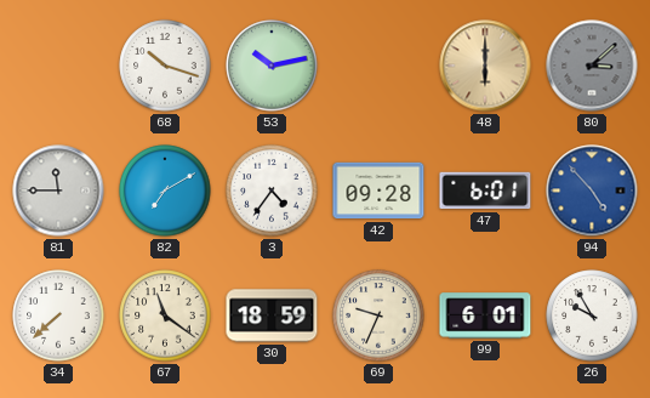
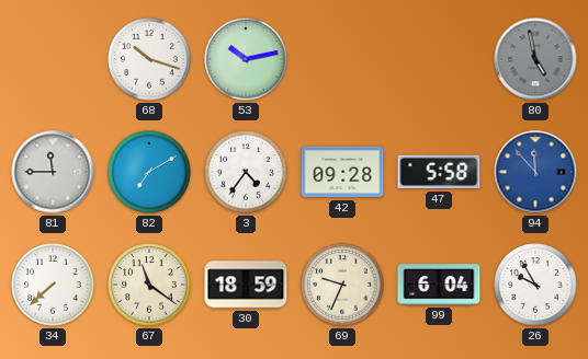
48: 6:00 -> none
80: 3:08 -> 4:58
47: 6:01 -> 5:58
94: 4:53 -> 11:53
99: 6:01 -> 6:04
